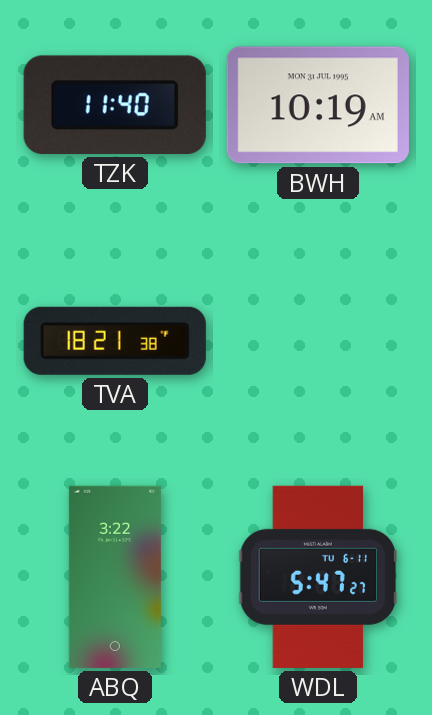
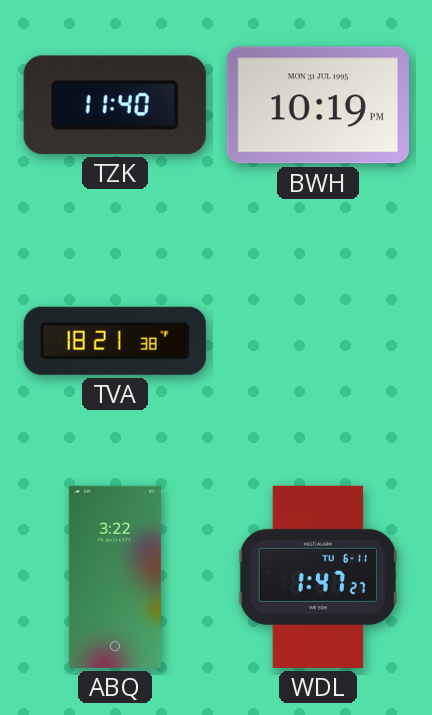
BWH: 10:19 AM -> 10:19 PM
WDL: 5:47 -> 1:47
